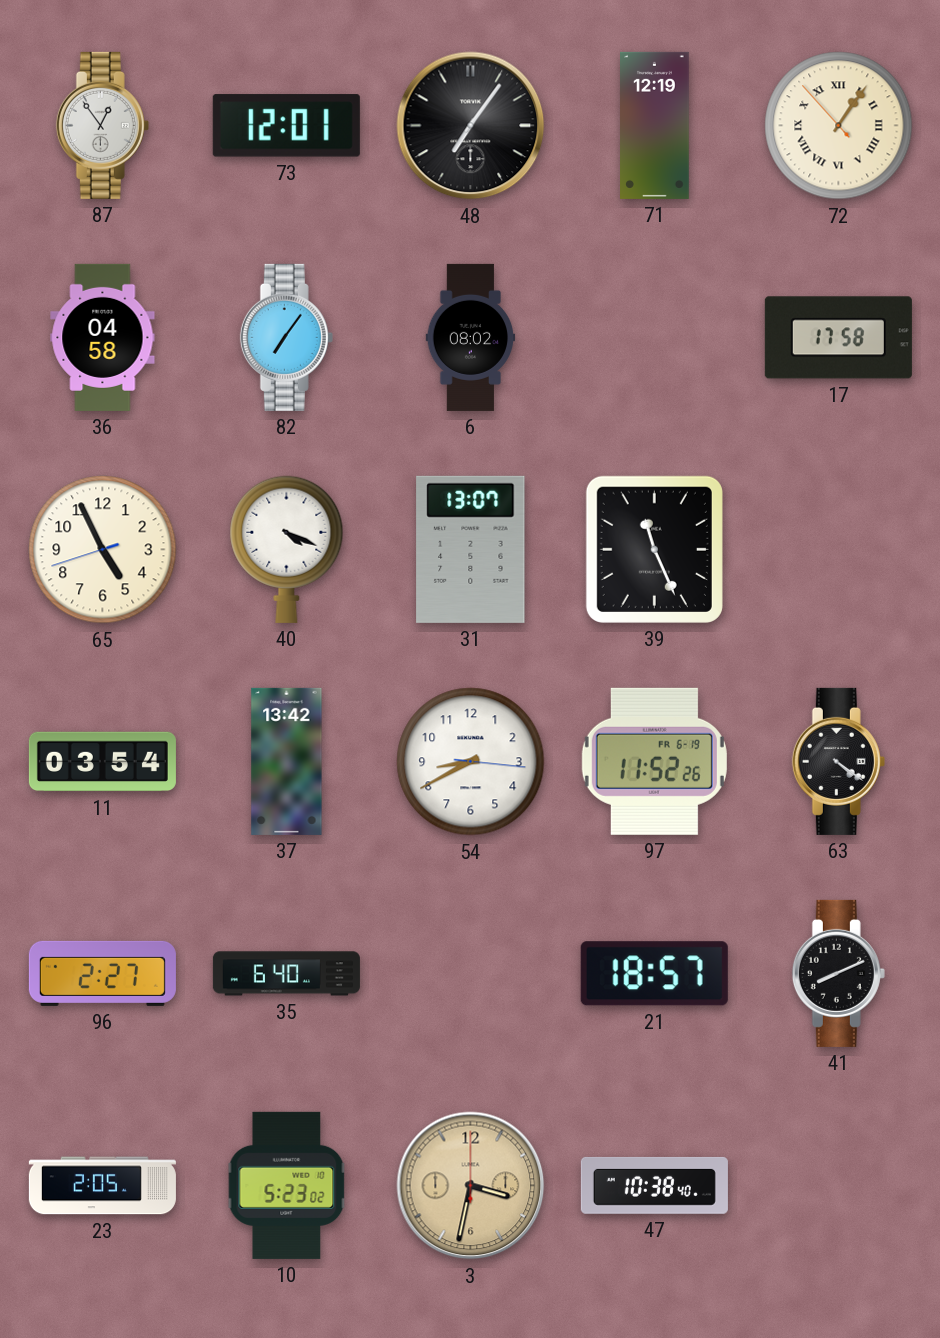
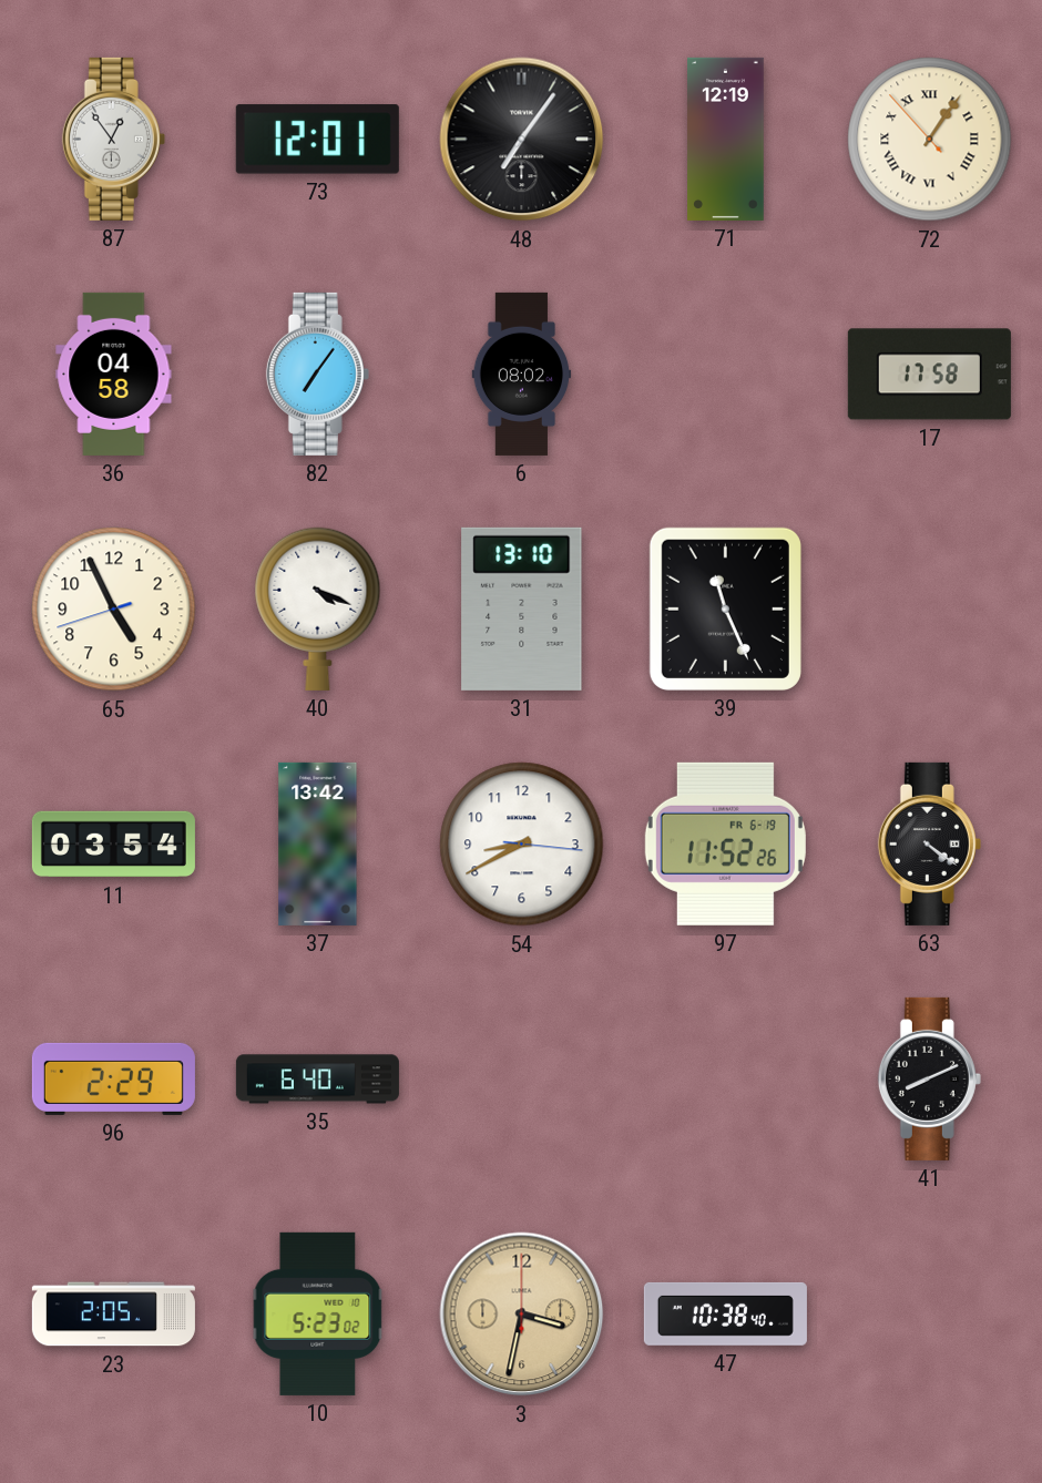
31: 13:07 -> 13:10
96: 2:27 -> 2:29
21: 18:57 -> none
